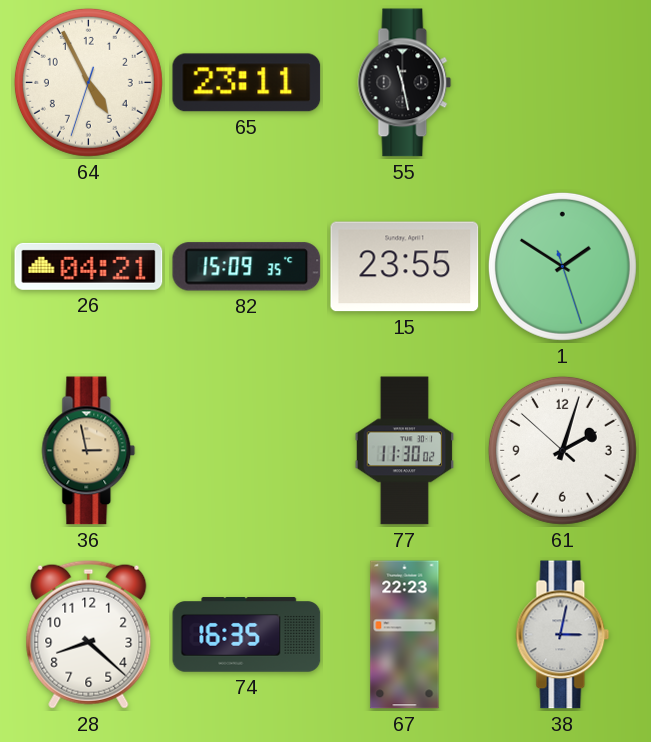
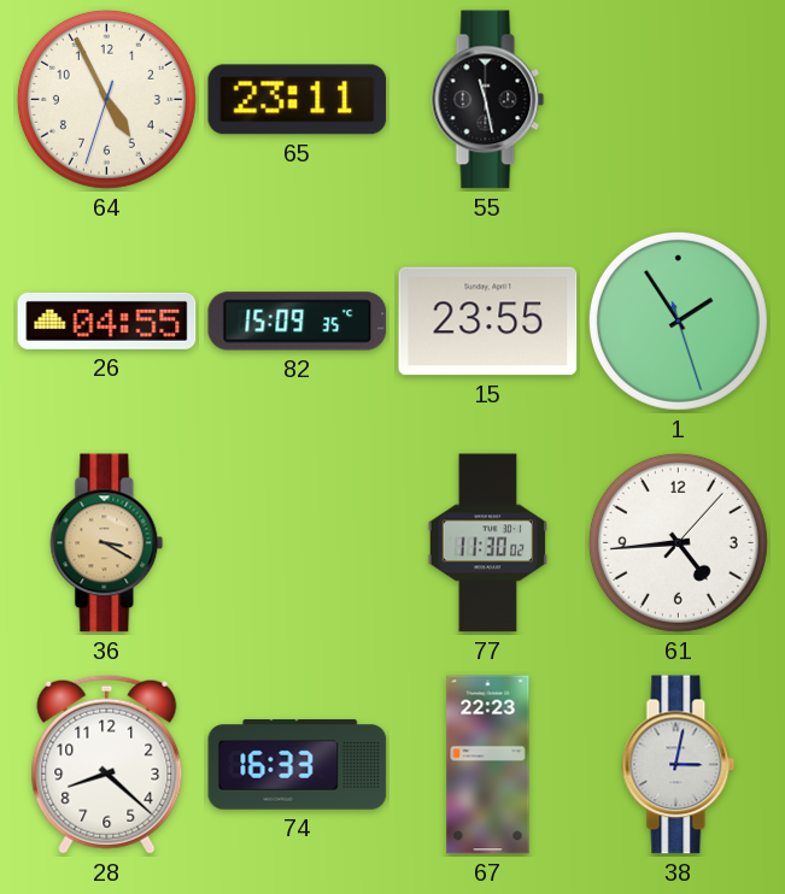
26: 04:21 -> 04:55
1: 1:50 -> 1:54
36: 2:58 -> 3:20
61: 2:02 -> 4:44
74: 16:35 -> 16:33
